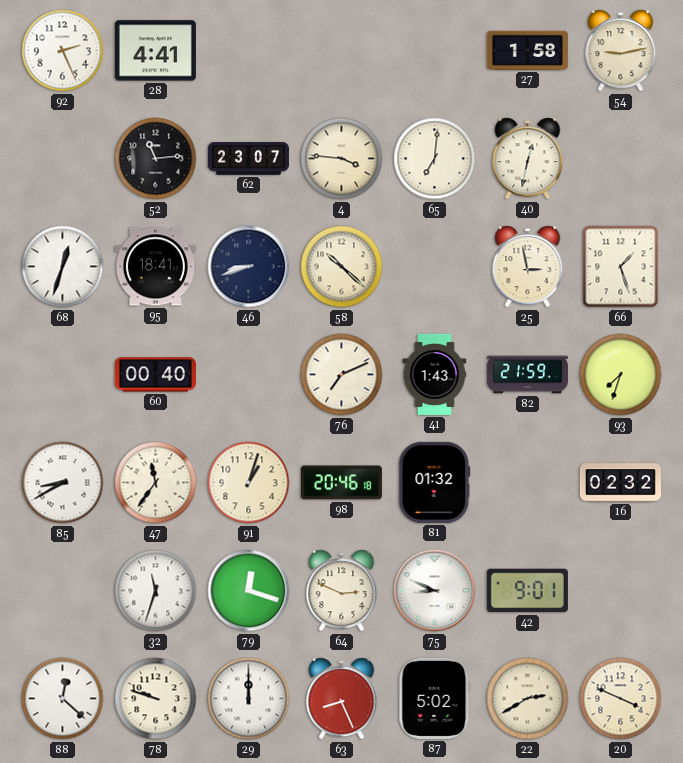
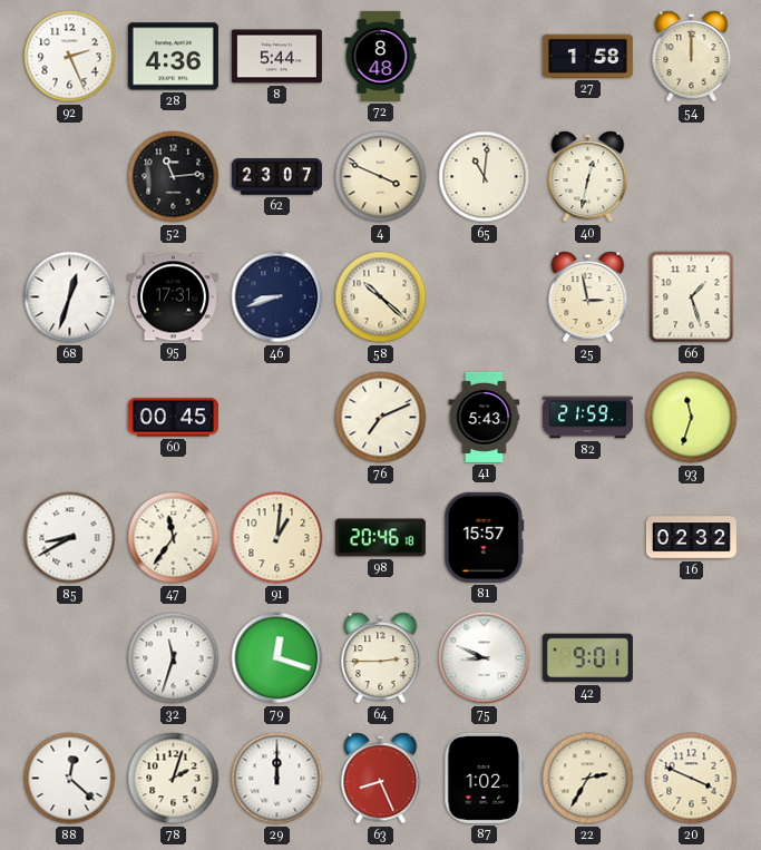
28: 4:41 -> 4:36
8: none -> 5:44
72: none -> 8:48
54: 9:13 -> 12:00
4: 3:46 -> 3:49
65: 7:01 -> 11:01
95: 18:41 -> 17:31
60: 00:40 -> 00:45
41: 1:43 -> 5:43
93: 7:33 -> 11:33
91: 1:03 -> 1:01
81: 01:32 -> 15:57
64: 2:49 -> 2:45
78: 9:48 -> 2:03
87: 5:02 -> 1:02
22: 2:40 -> 2:35
